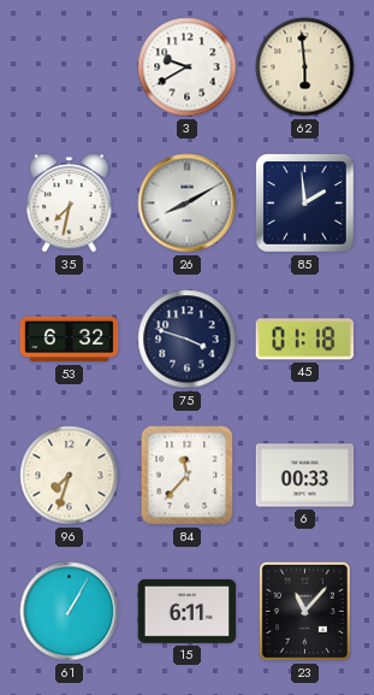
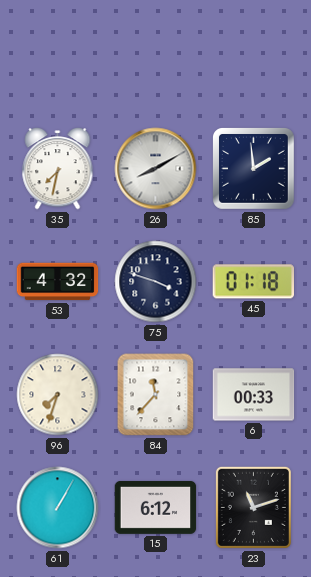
3: 9:40 -> none
62: 5:59 -> none
53: 6:32 -> 4:32
15: 6:11 -> 6:12
23: 11:07 -> 11:12
